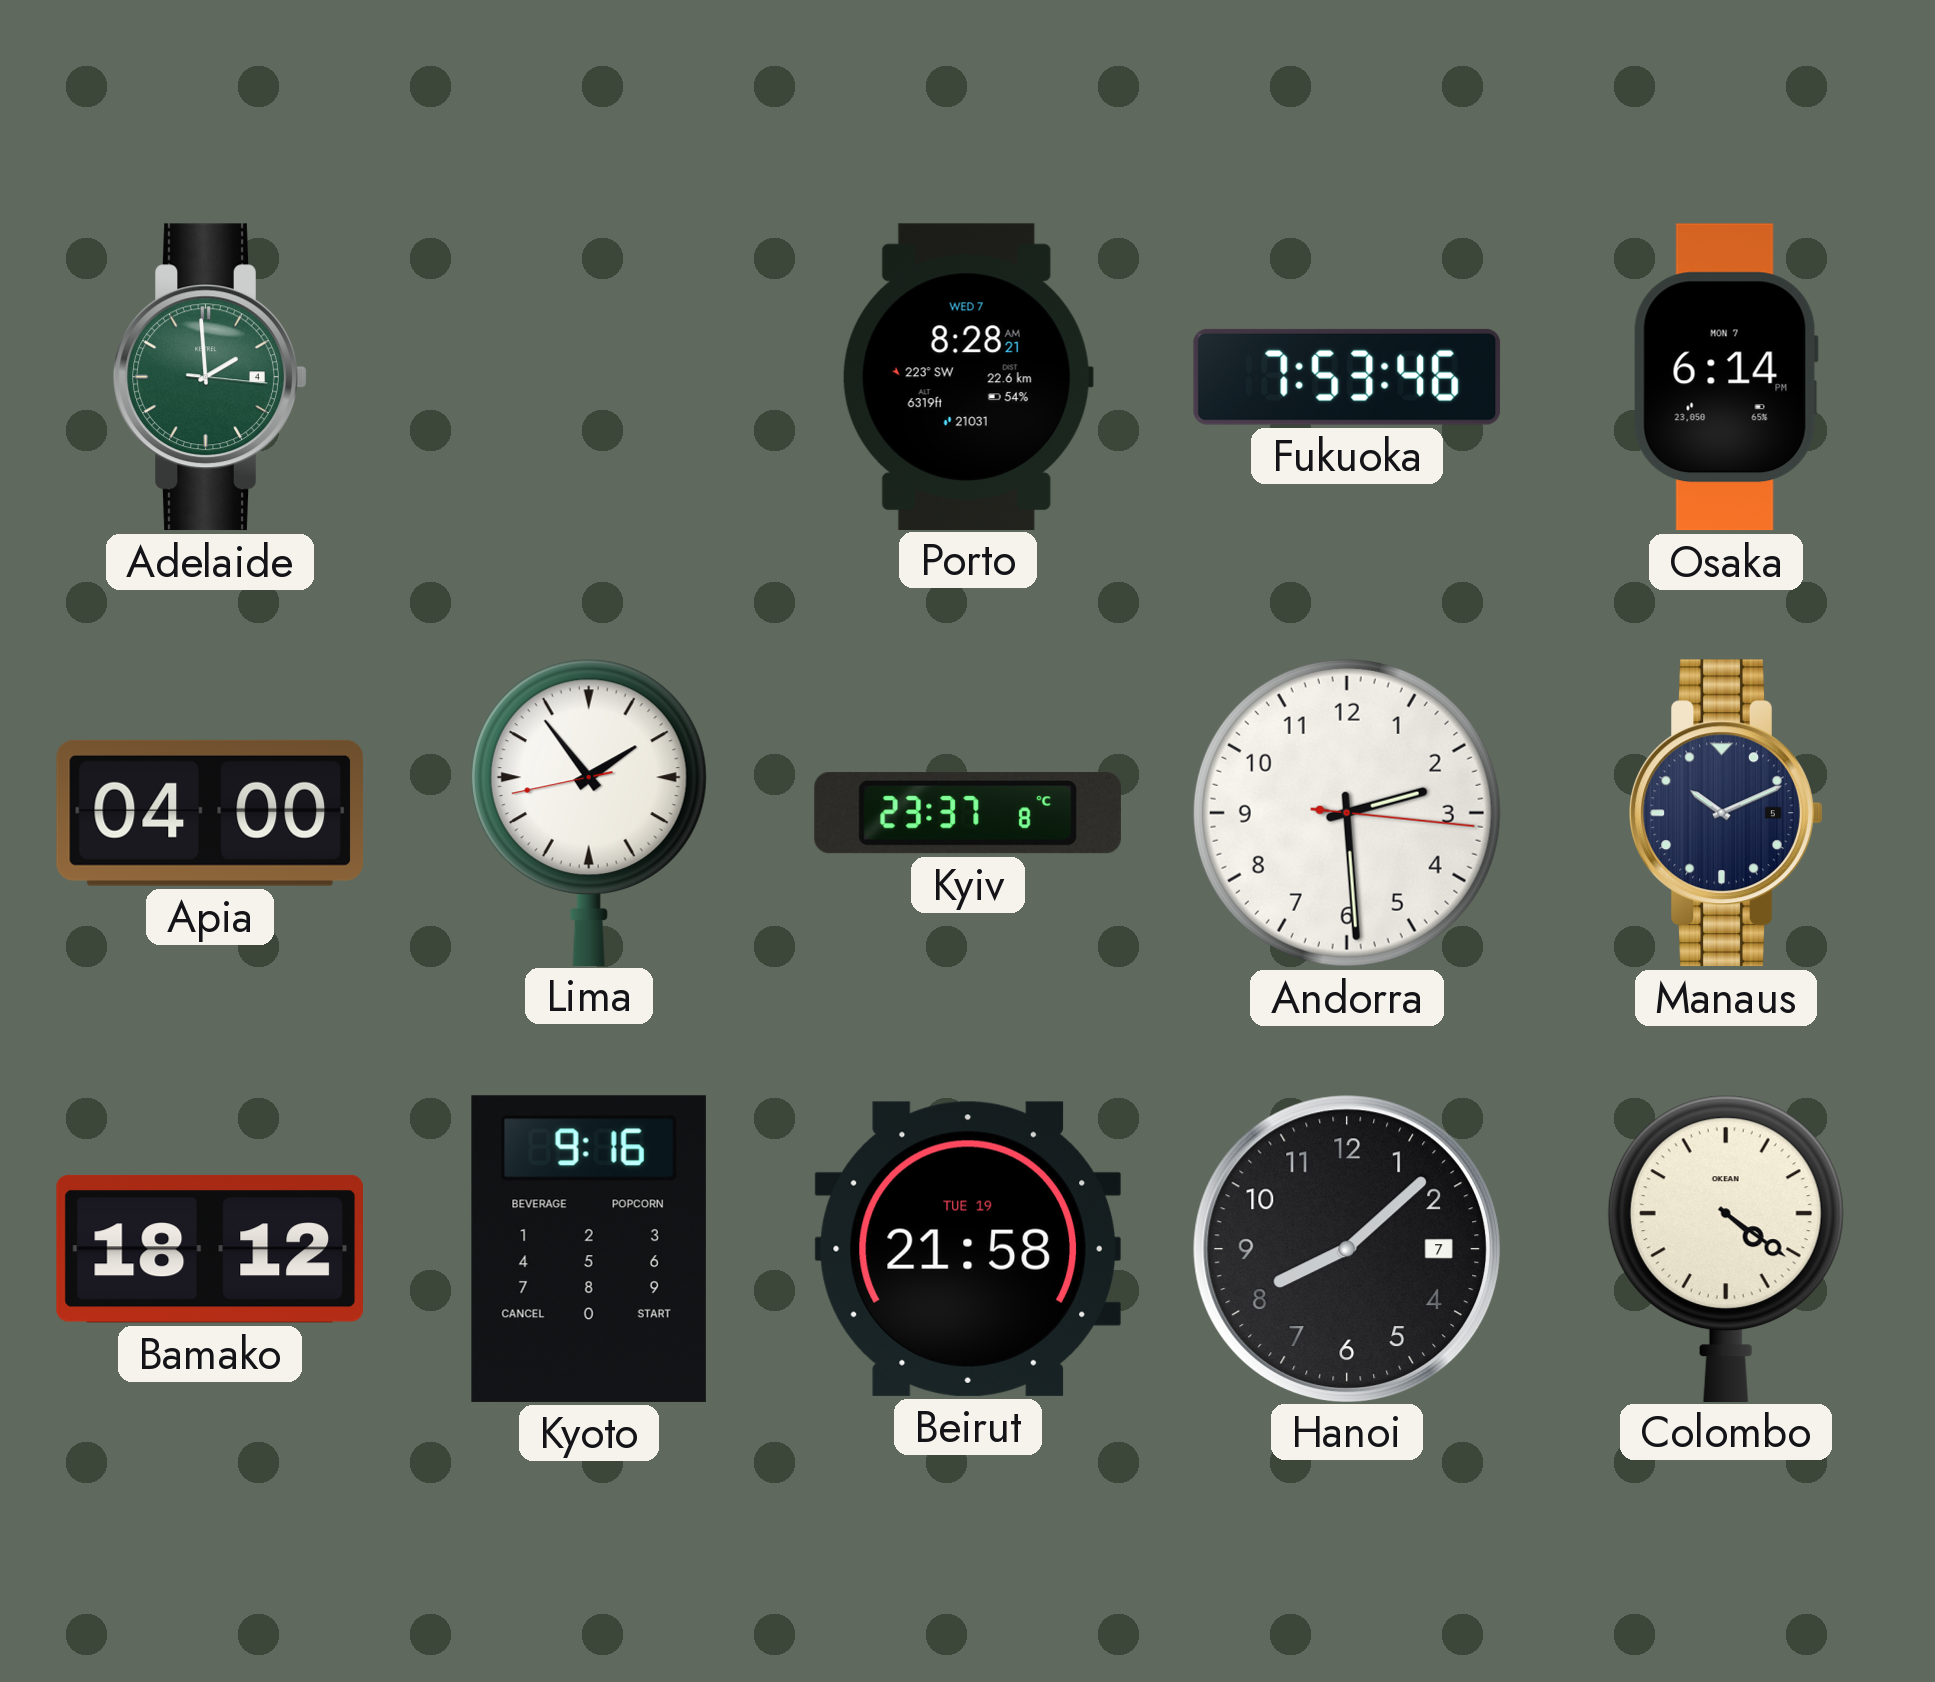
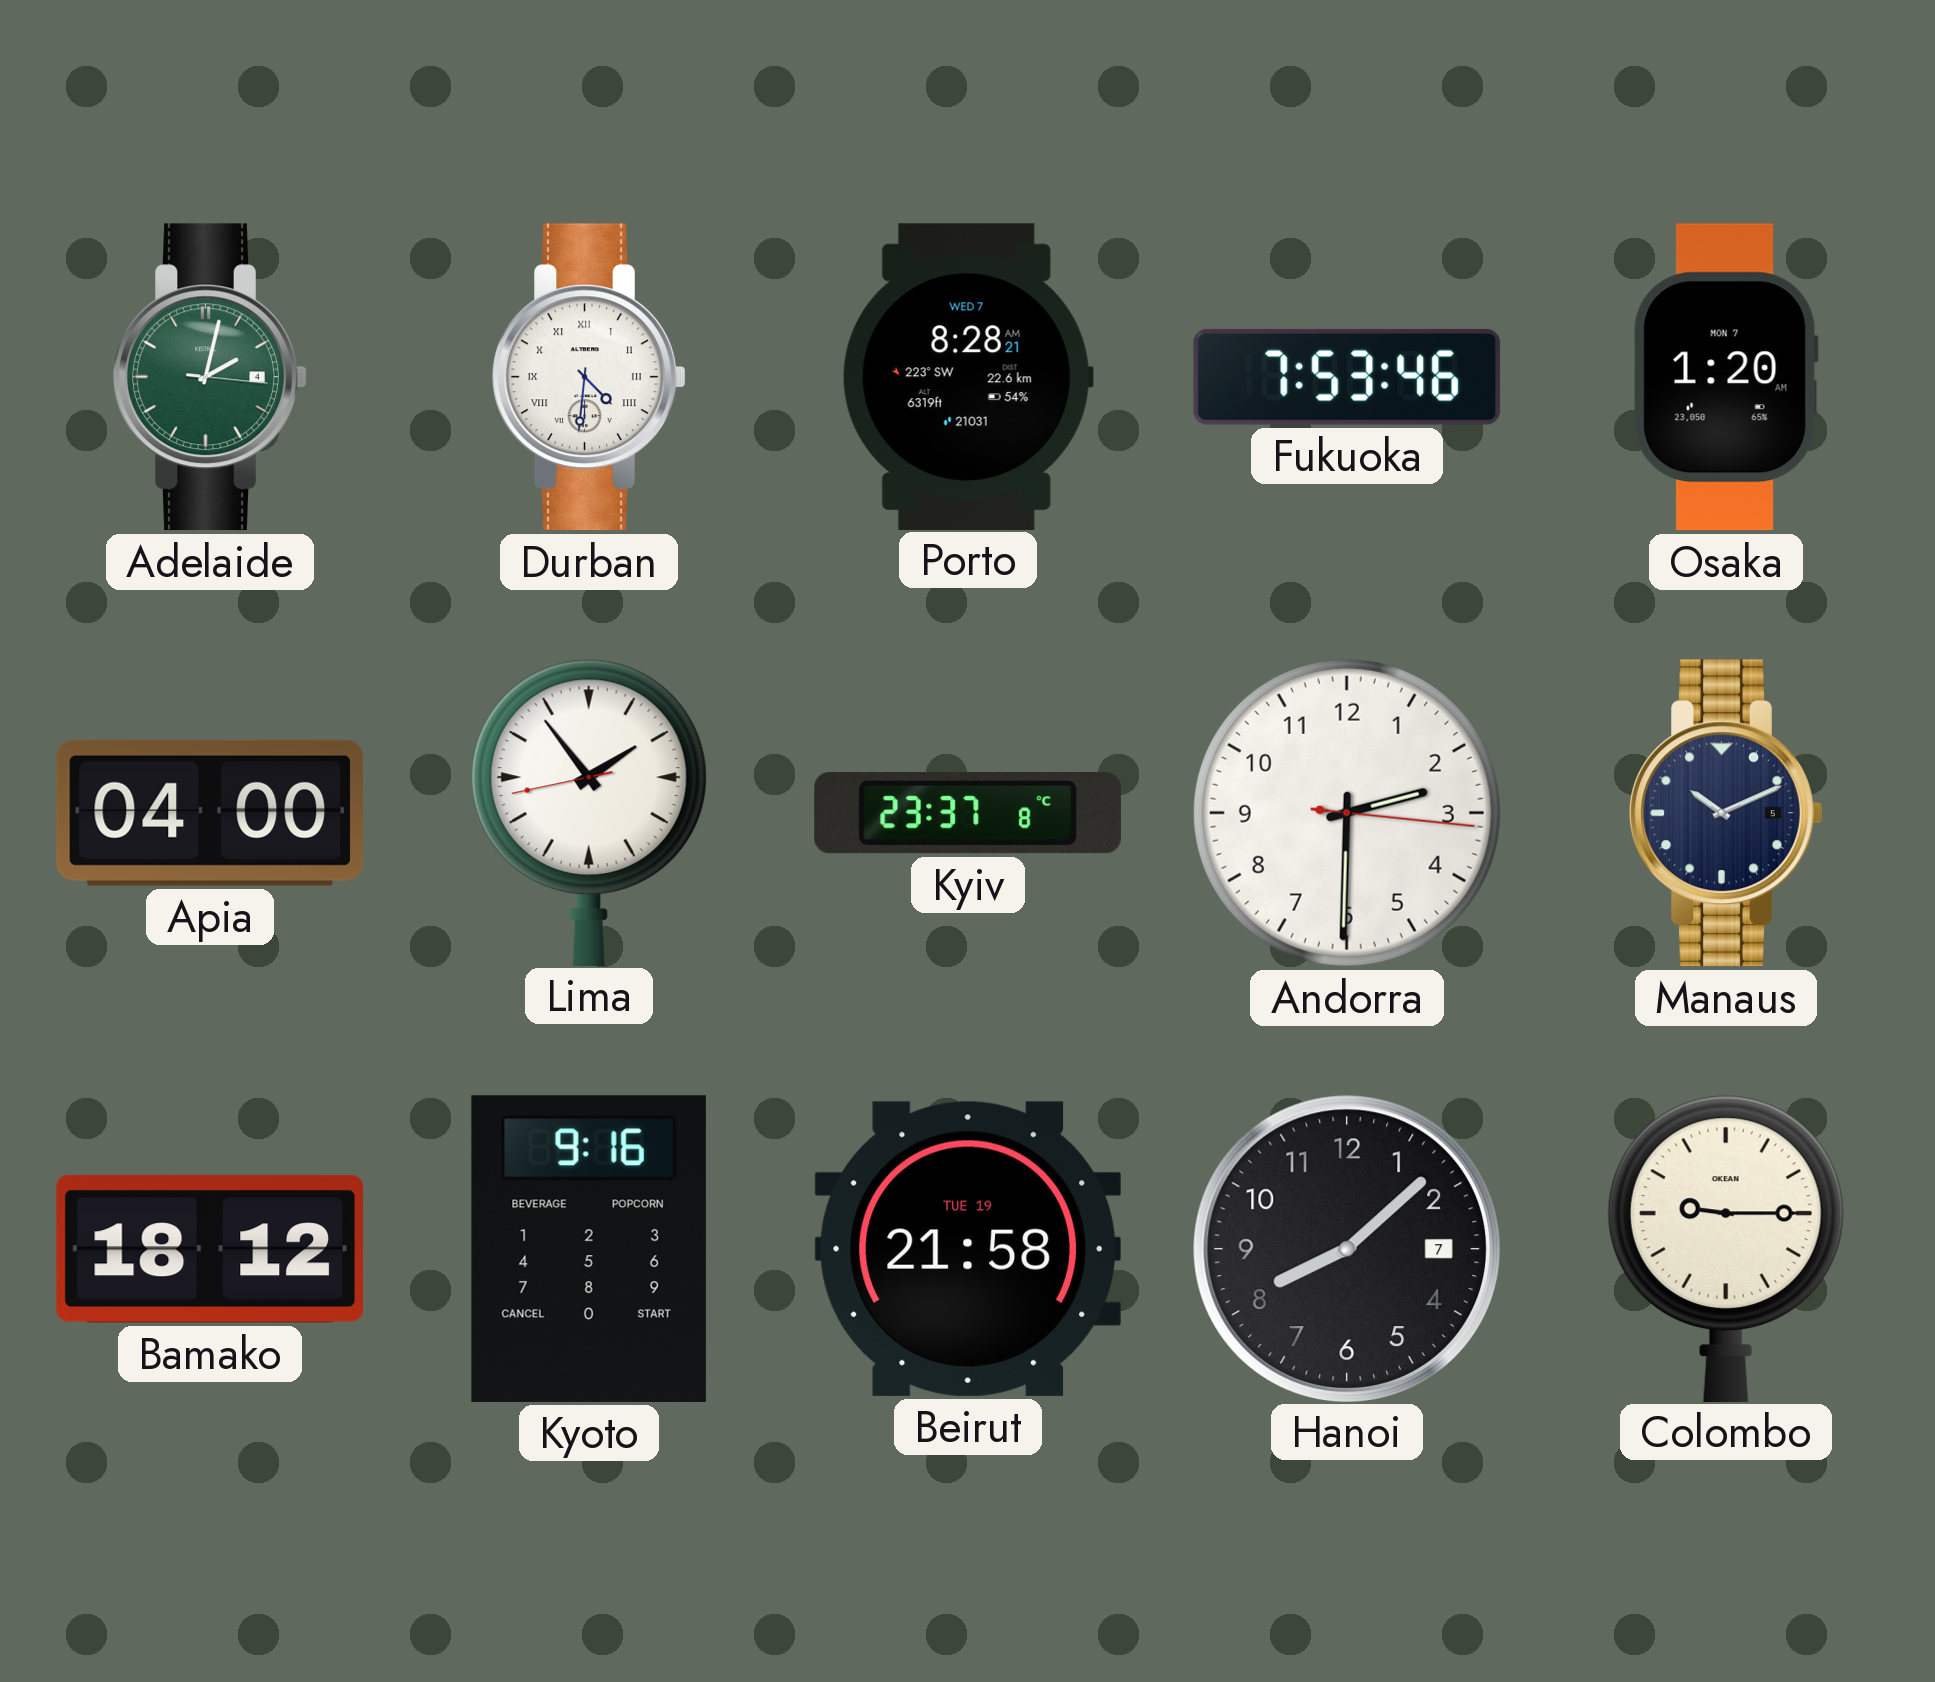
Adelaide: 1:59 -> 2:02
Durban: none -> 4:31
Osaka: 6:14 -> 1:20
Andorra: 2:29 -> 2:30
Colombo: 4:21 -> 9:15
